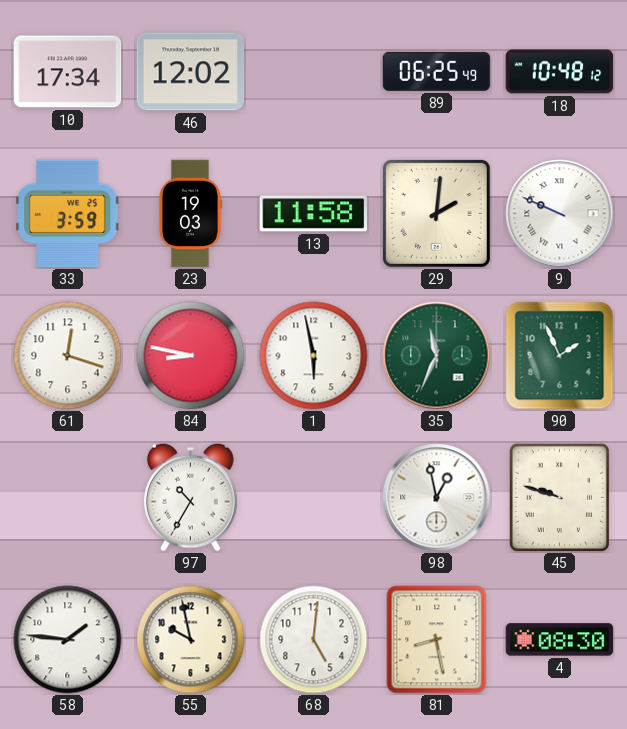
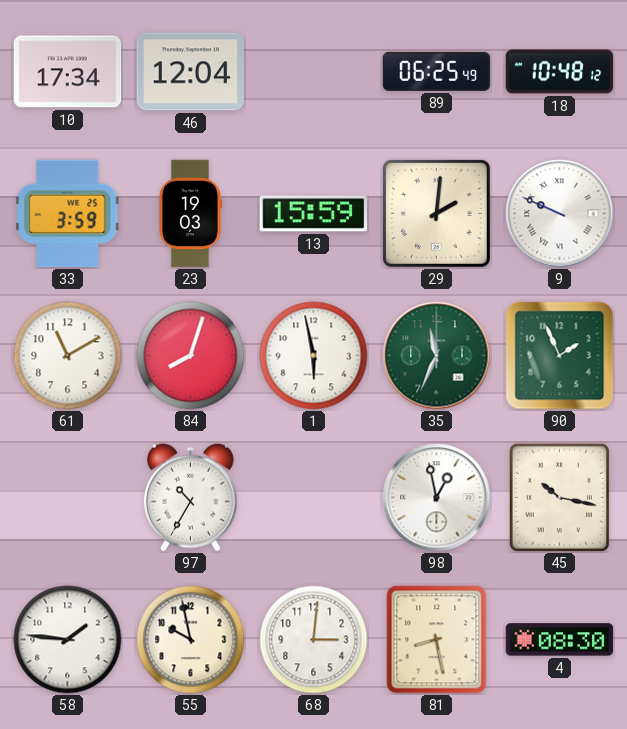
46: 12:02 -> 12:04
13: 11:58 -> 15:59
61: 12:18 -> 11:10
84: 8:47 -> 8:03
45: 9:48 -> 10:17
68: 5:01 -> 3:01
